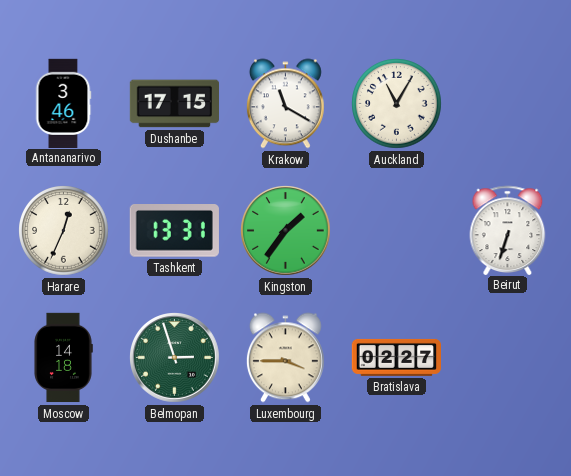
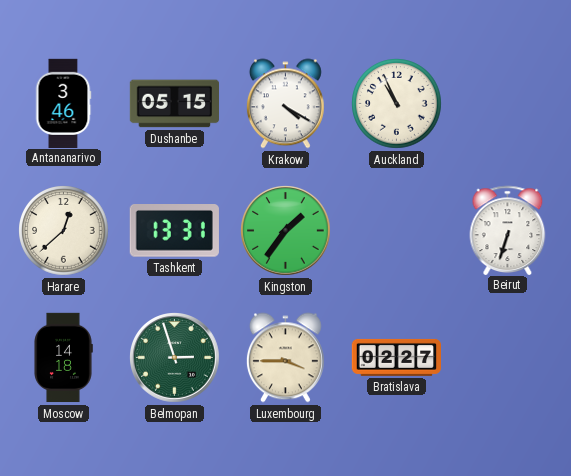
Dushanbe: 17:15 -> 05:15
Krakow: 11:20 -> 4:20
Auckland: 11:05 -> 10:56
Harare: 12:34 -> 12:38
